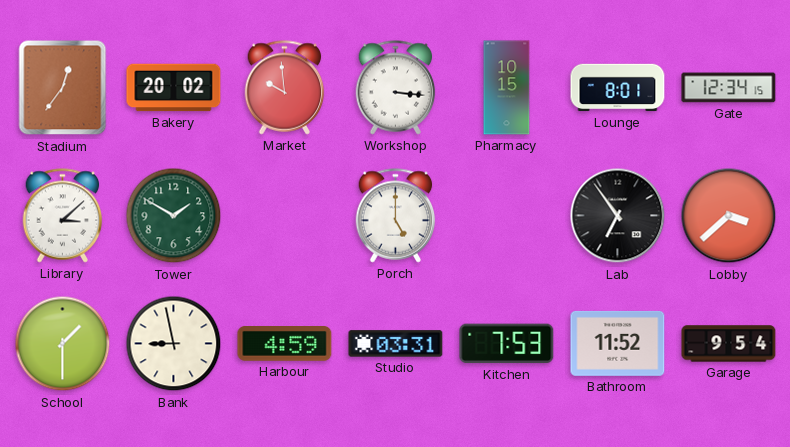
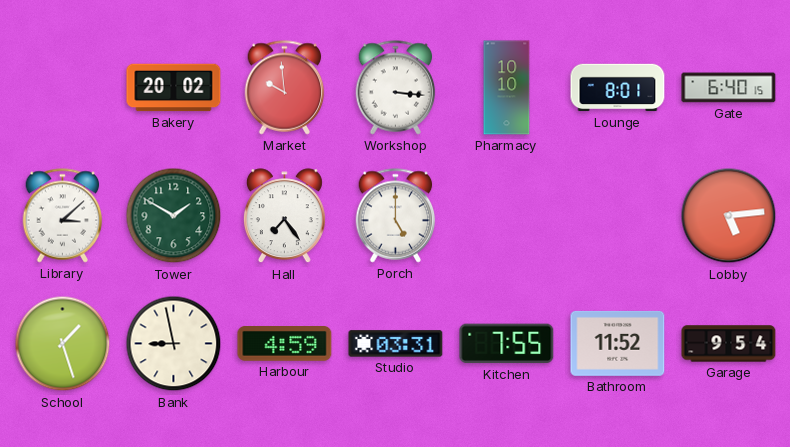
Stadium: 12:36 -> none
Pharmacy: 10:15 -> 10:10
Gate: 12:34 -> 6:40
Hall: none -> 7:24
Lab: 6:54 -> none
Lobby: 3:38 -> 5:14
School: 1:30 -> 1:27
Kitchen: 7:53 -> 7:55
